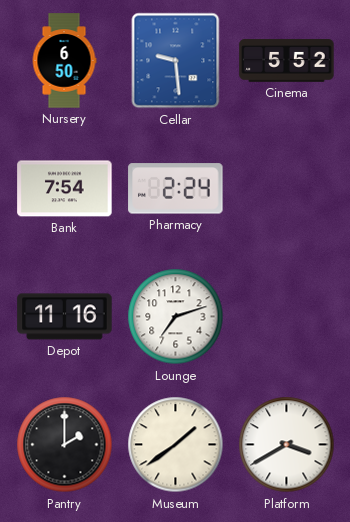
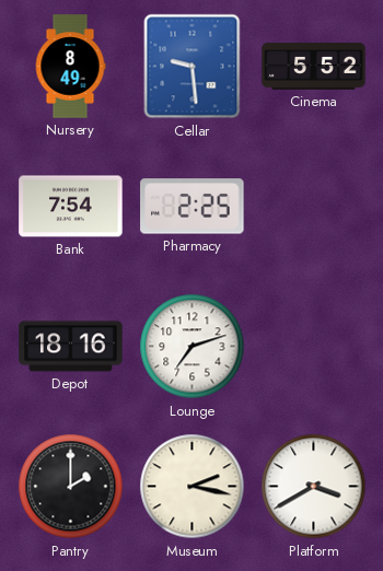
Nursery: 6:50 -> 8:49
Pharmacy: 2:24 -> 2:25
Depot: 11:16 -> 18:16
Museum: 1:39 -> 2:17
